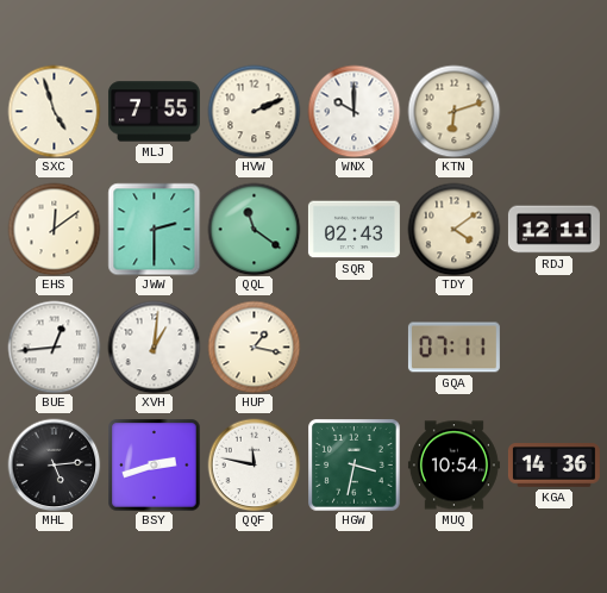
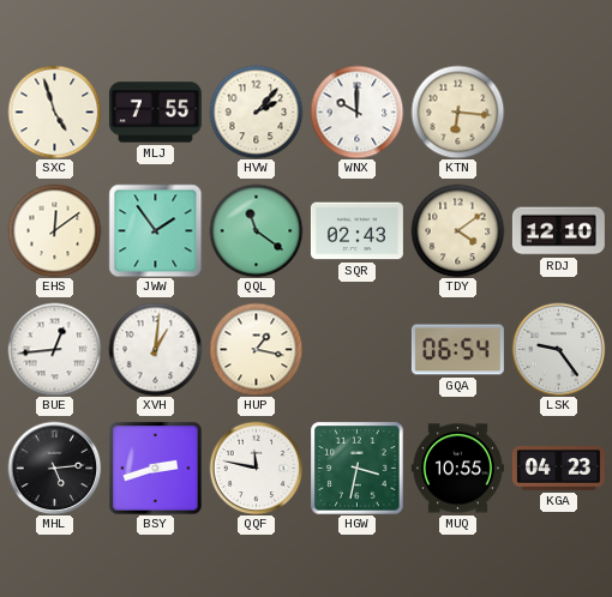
HVW: 2:11 -> 2:07
KTN: 6:12 -> 6:16
JWW: 2:30 -> 1:54
RDJ: 12:11 -> 12:10
GQA: 07:11 -> 06:54
LSK: none -> 9:24
MUQ: 10:54 -> 10:55
KGA: 14:36 -> 04:23
